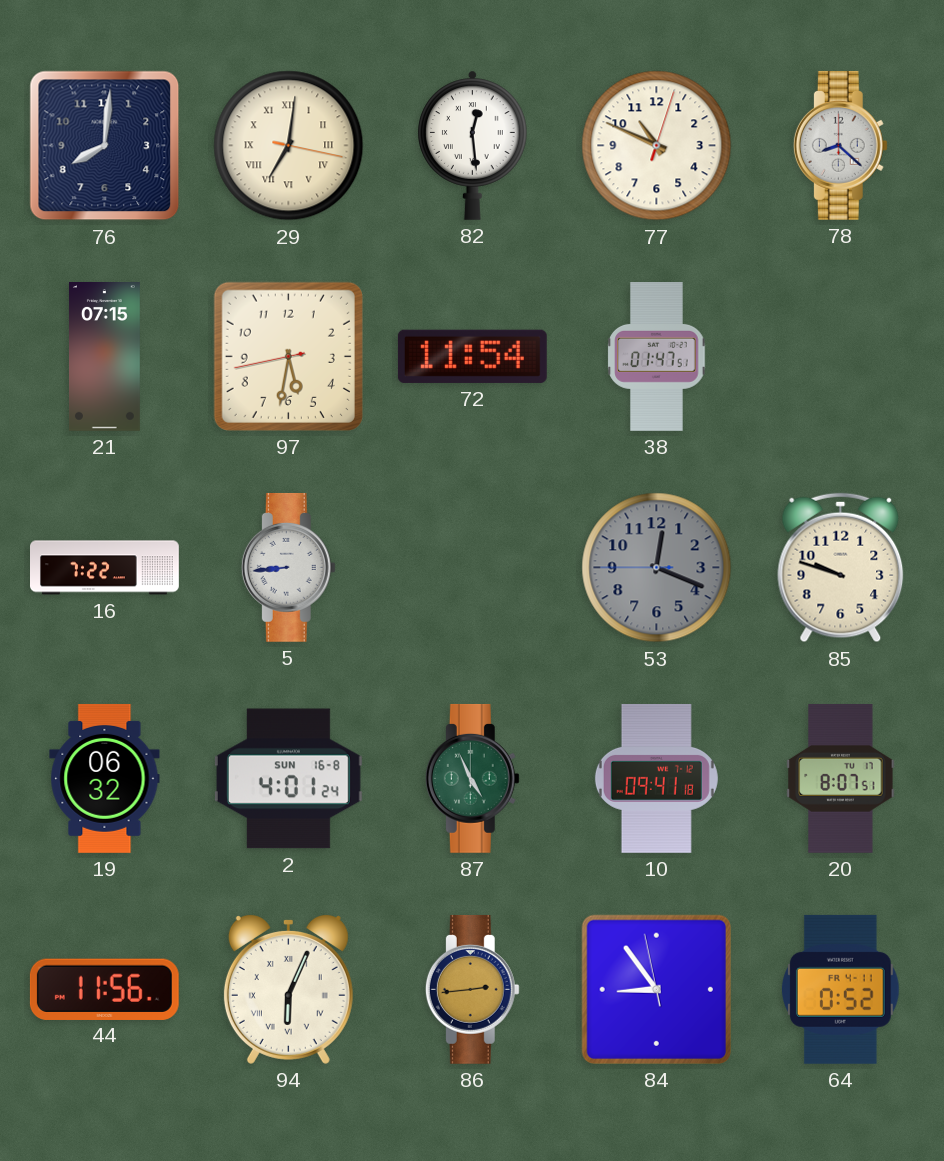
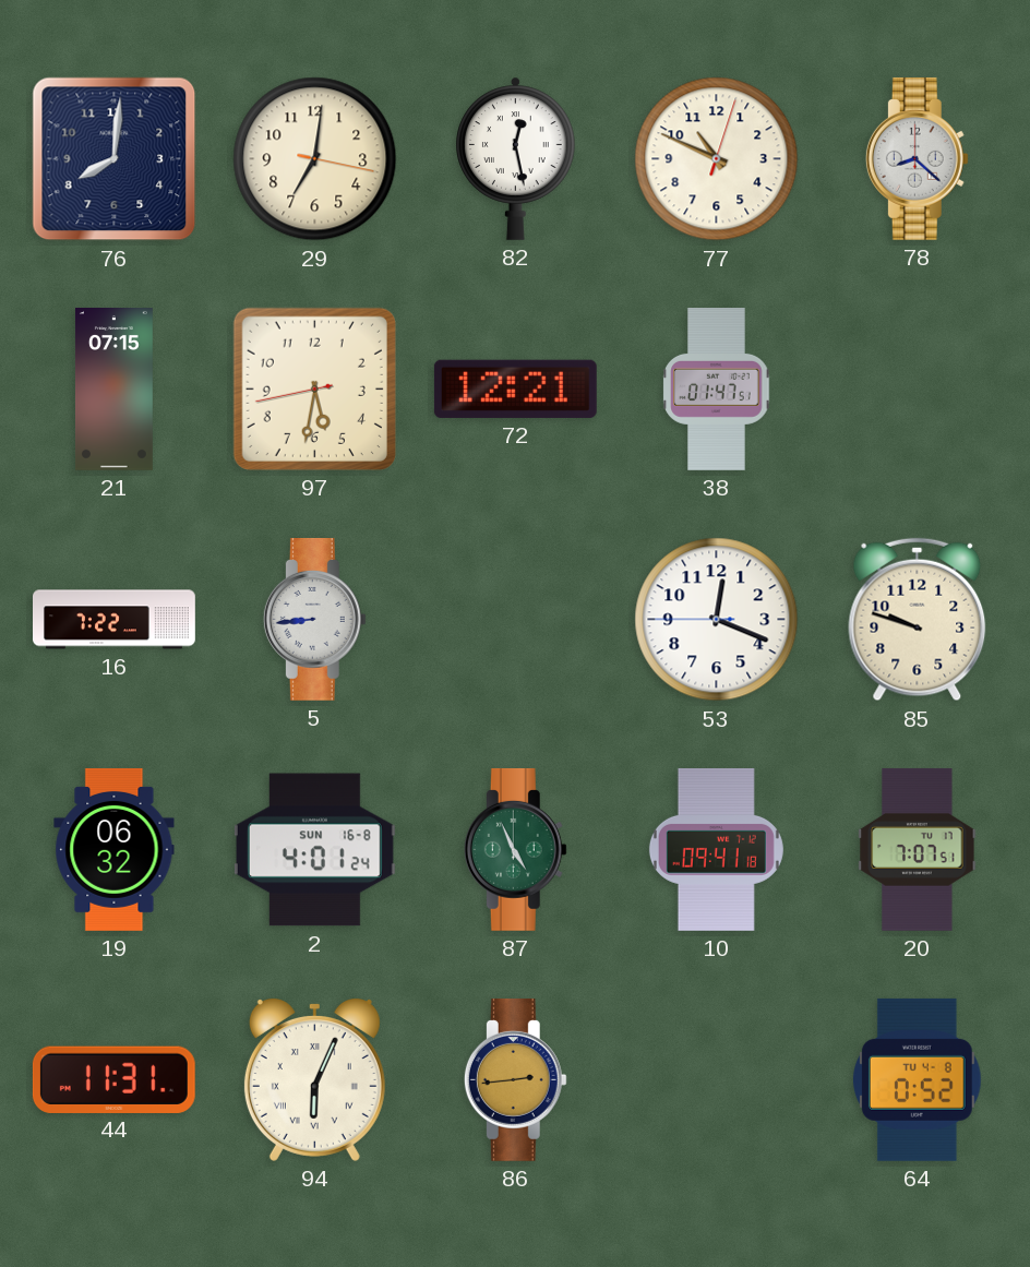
29 numerals: Roman -> Arabic
82: 12:29 -> 12:28
72: 11:54 -> 12:21
53 dial: grey -> white
20: 8:07 -> 7:07
44: 11:56 -> 11:31
84: 8:53 -> none
64 date: FR 4-11 -> TU 4-8
